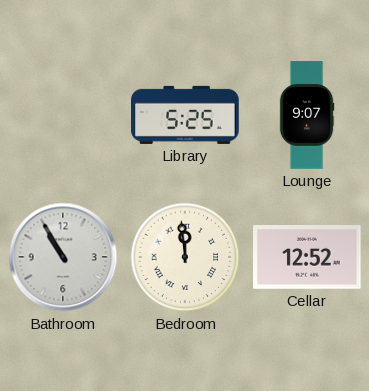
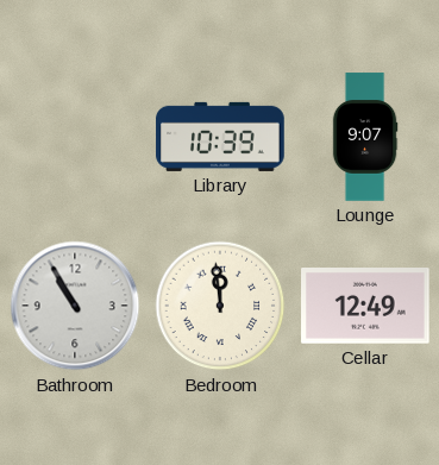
Library: 5:25 -> 10:39
Cellar: 12:52 -> 12:49
